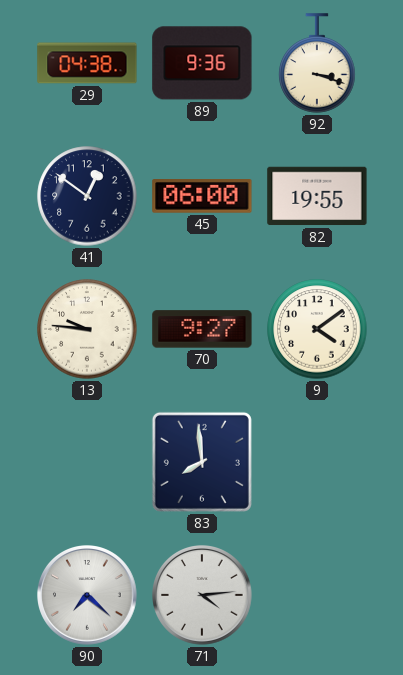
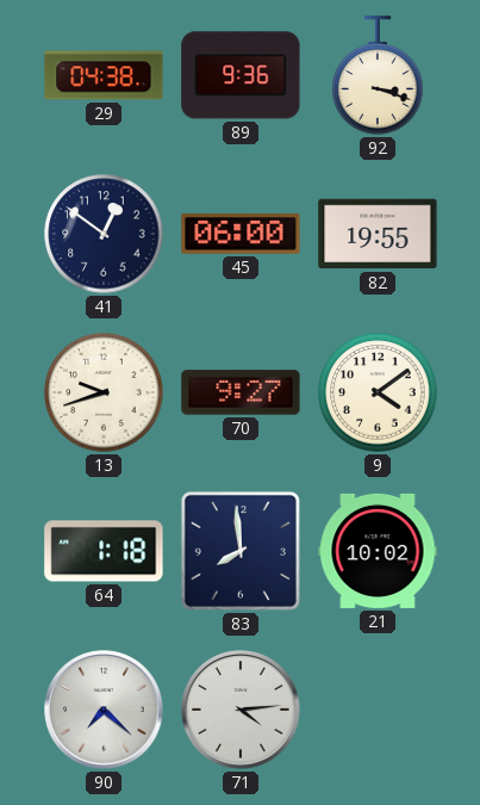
13: 9:46 -> 9:42
64: none -> 1:18
21: none -> 10:02
